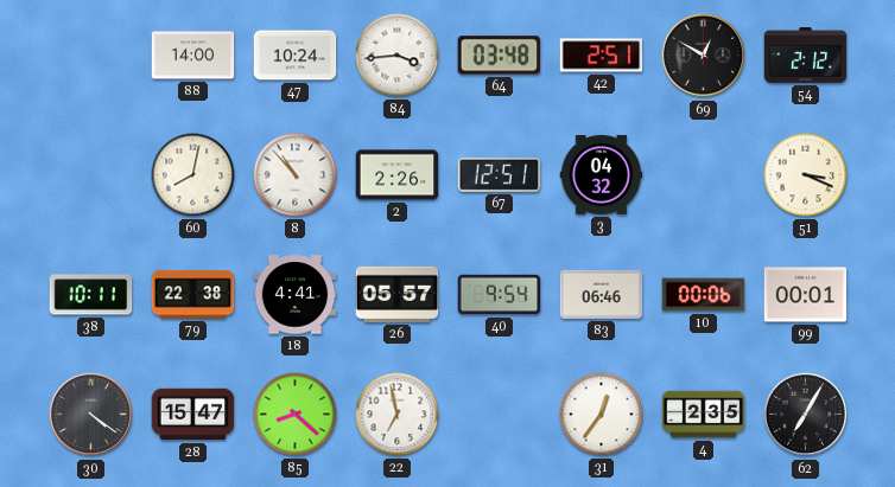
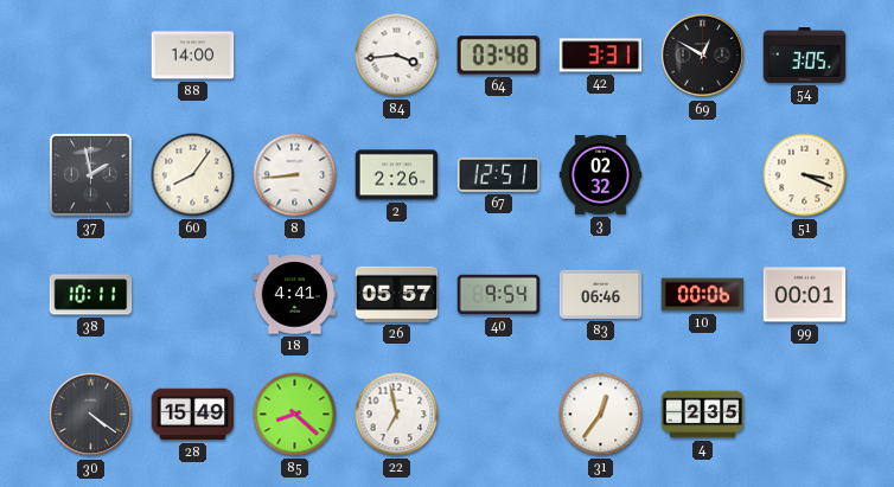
47: 10:24 -> none
42: 2:51 -> 3:31
54: 2:12 -> 3:05
37: none -> 1:58
60: 8:02 -> 8:06
8: 10:53 -> 8:44
3: 04:32 -> 02:32
79: 22:38 -> none
28: 15:47 -> 15:49
62: 7:05 -> none
